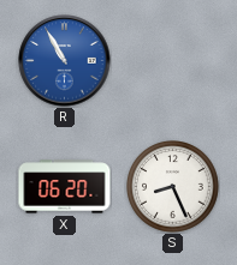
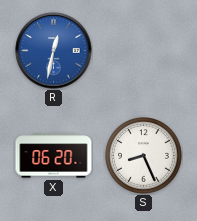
R: 10:55 -> 12:32
